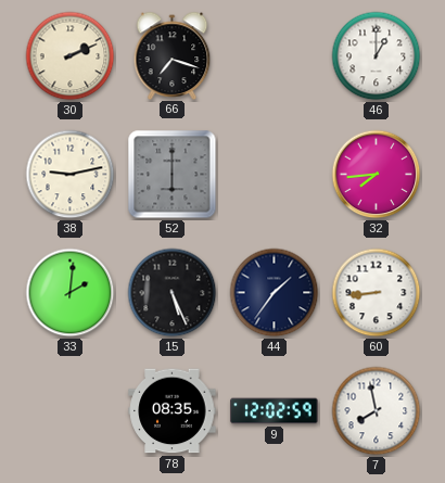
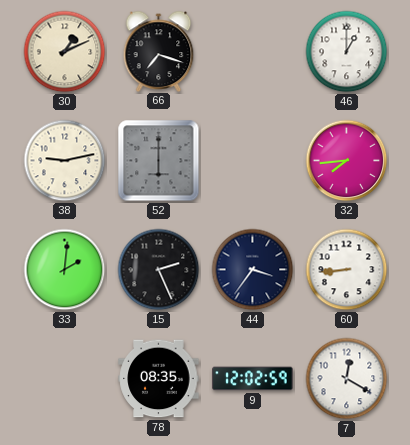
30: 2:11 -> 1:11
15: 5:26 -> 2:26
44: 1:36 -> 3:36
7: 7:58 -> 12:20
